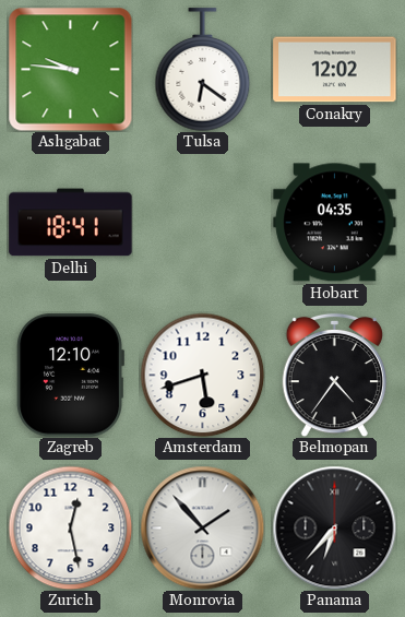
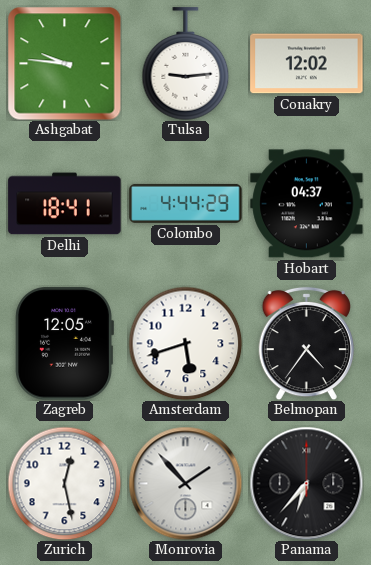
Tulsa: 6:21 -> 9:14
Colombo: none -> 4:44
Hobart: 04:35 -> 04:37
Zagreb: 12:10 -> 12:05
